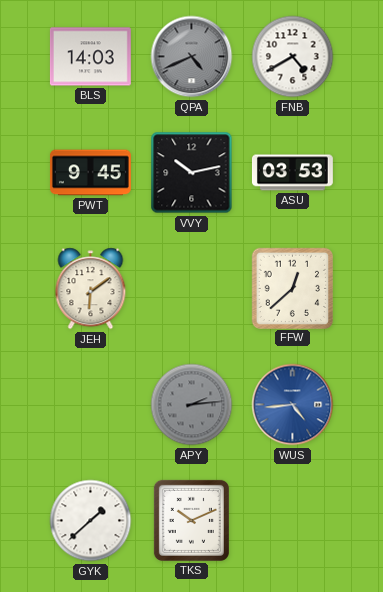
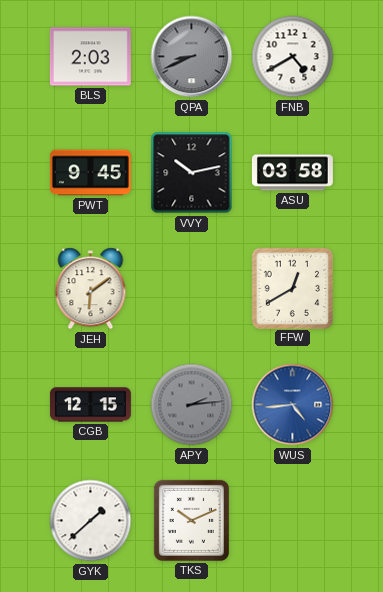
BLS: 14:03 -> 2:03
QPA: 4:41 -> 8:41
ASU: 03:53 -> 03:58
FFW: 12:38 -> 12:40
CGB: none -> 12:15
